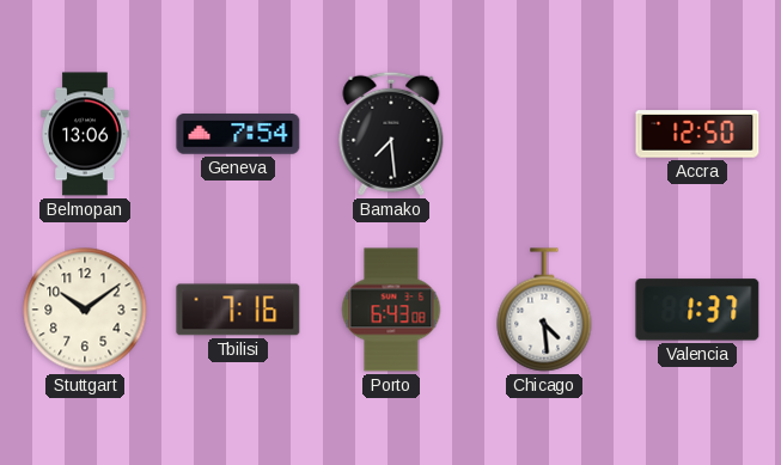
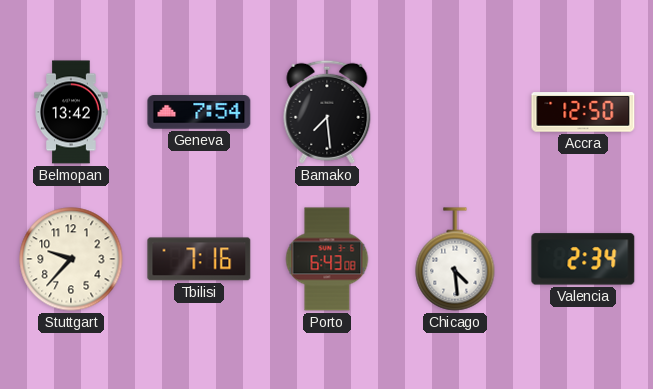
Belmopan: 13:06 -> 13:42
Stuttgart: 10:09 -> 9:37
Valencia: 1:37 -> 2:34
